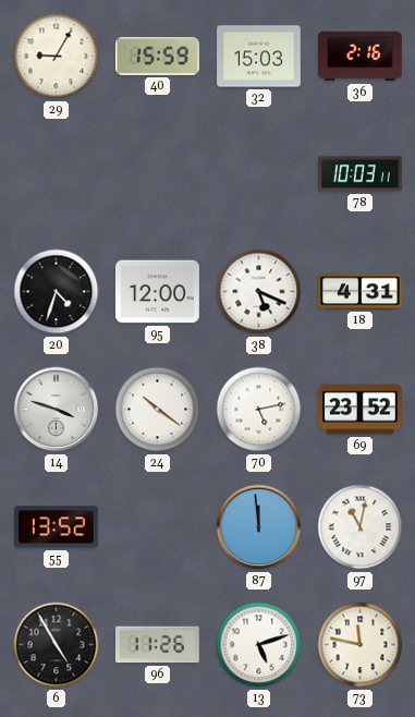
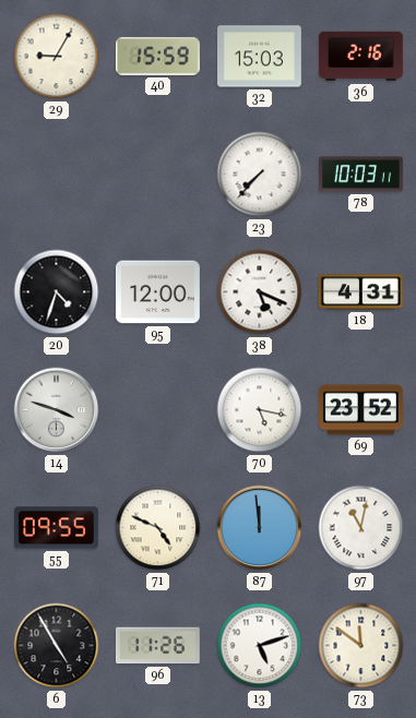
23: none -> 7:37
24: 10:21 -> none
70: 5:13 -> 5:17
55: 13:52 -> 09:55
71: none -> 4:49
73: 11:47 -> 11:51
